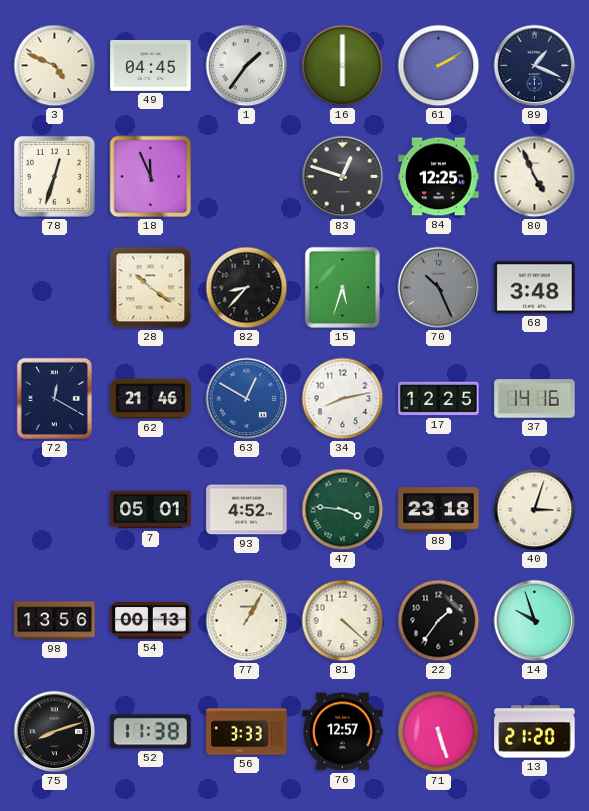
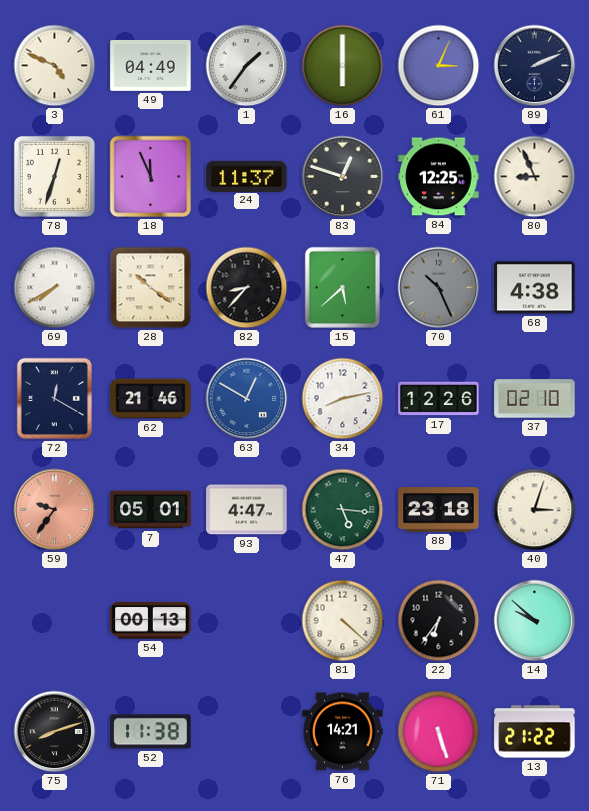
49: 04:45 -> 04:49
61: 2:10 -> 3:04
89: 1:19 -> 2:11
24: none -> 11:37
80: 4:56 -> 8:56
69: none -> 7:40
15: 5:33 -> 5:38
68: 3:48 -> 4:38
17: 12:25 -> 12:26
37: 14:16 -> 02:10
59: none -> 9:36
93: 4:52 -> 4:47
47: 3:46 -> 5:16
98: 13:56 -> none
77: 1:05 -> none
22: 1:36 -> 6:36
14: 9:57 -> 9:52
56: 3:33 -> none
76: 12:57 -> 14:21
13: 21:20 -> 21:22
